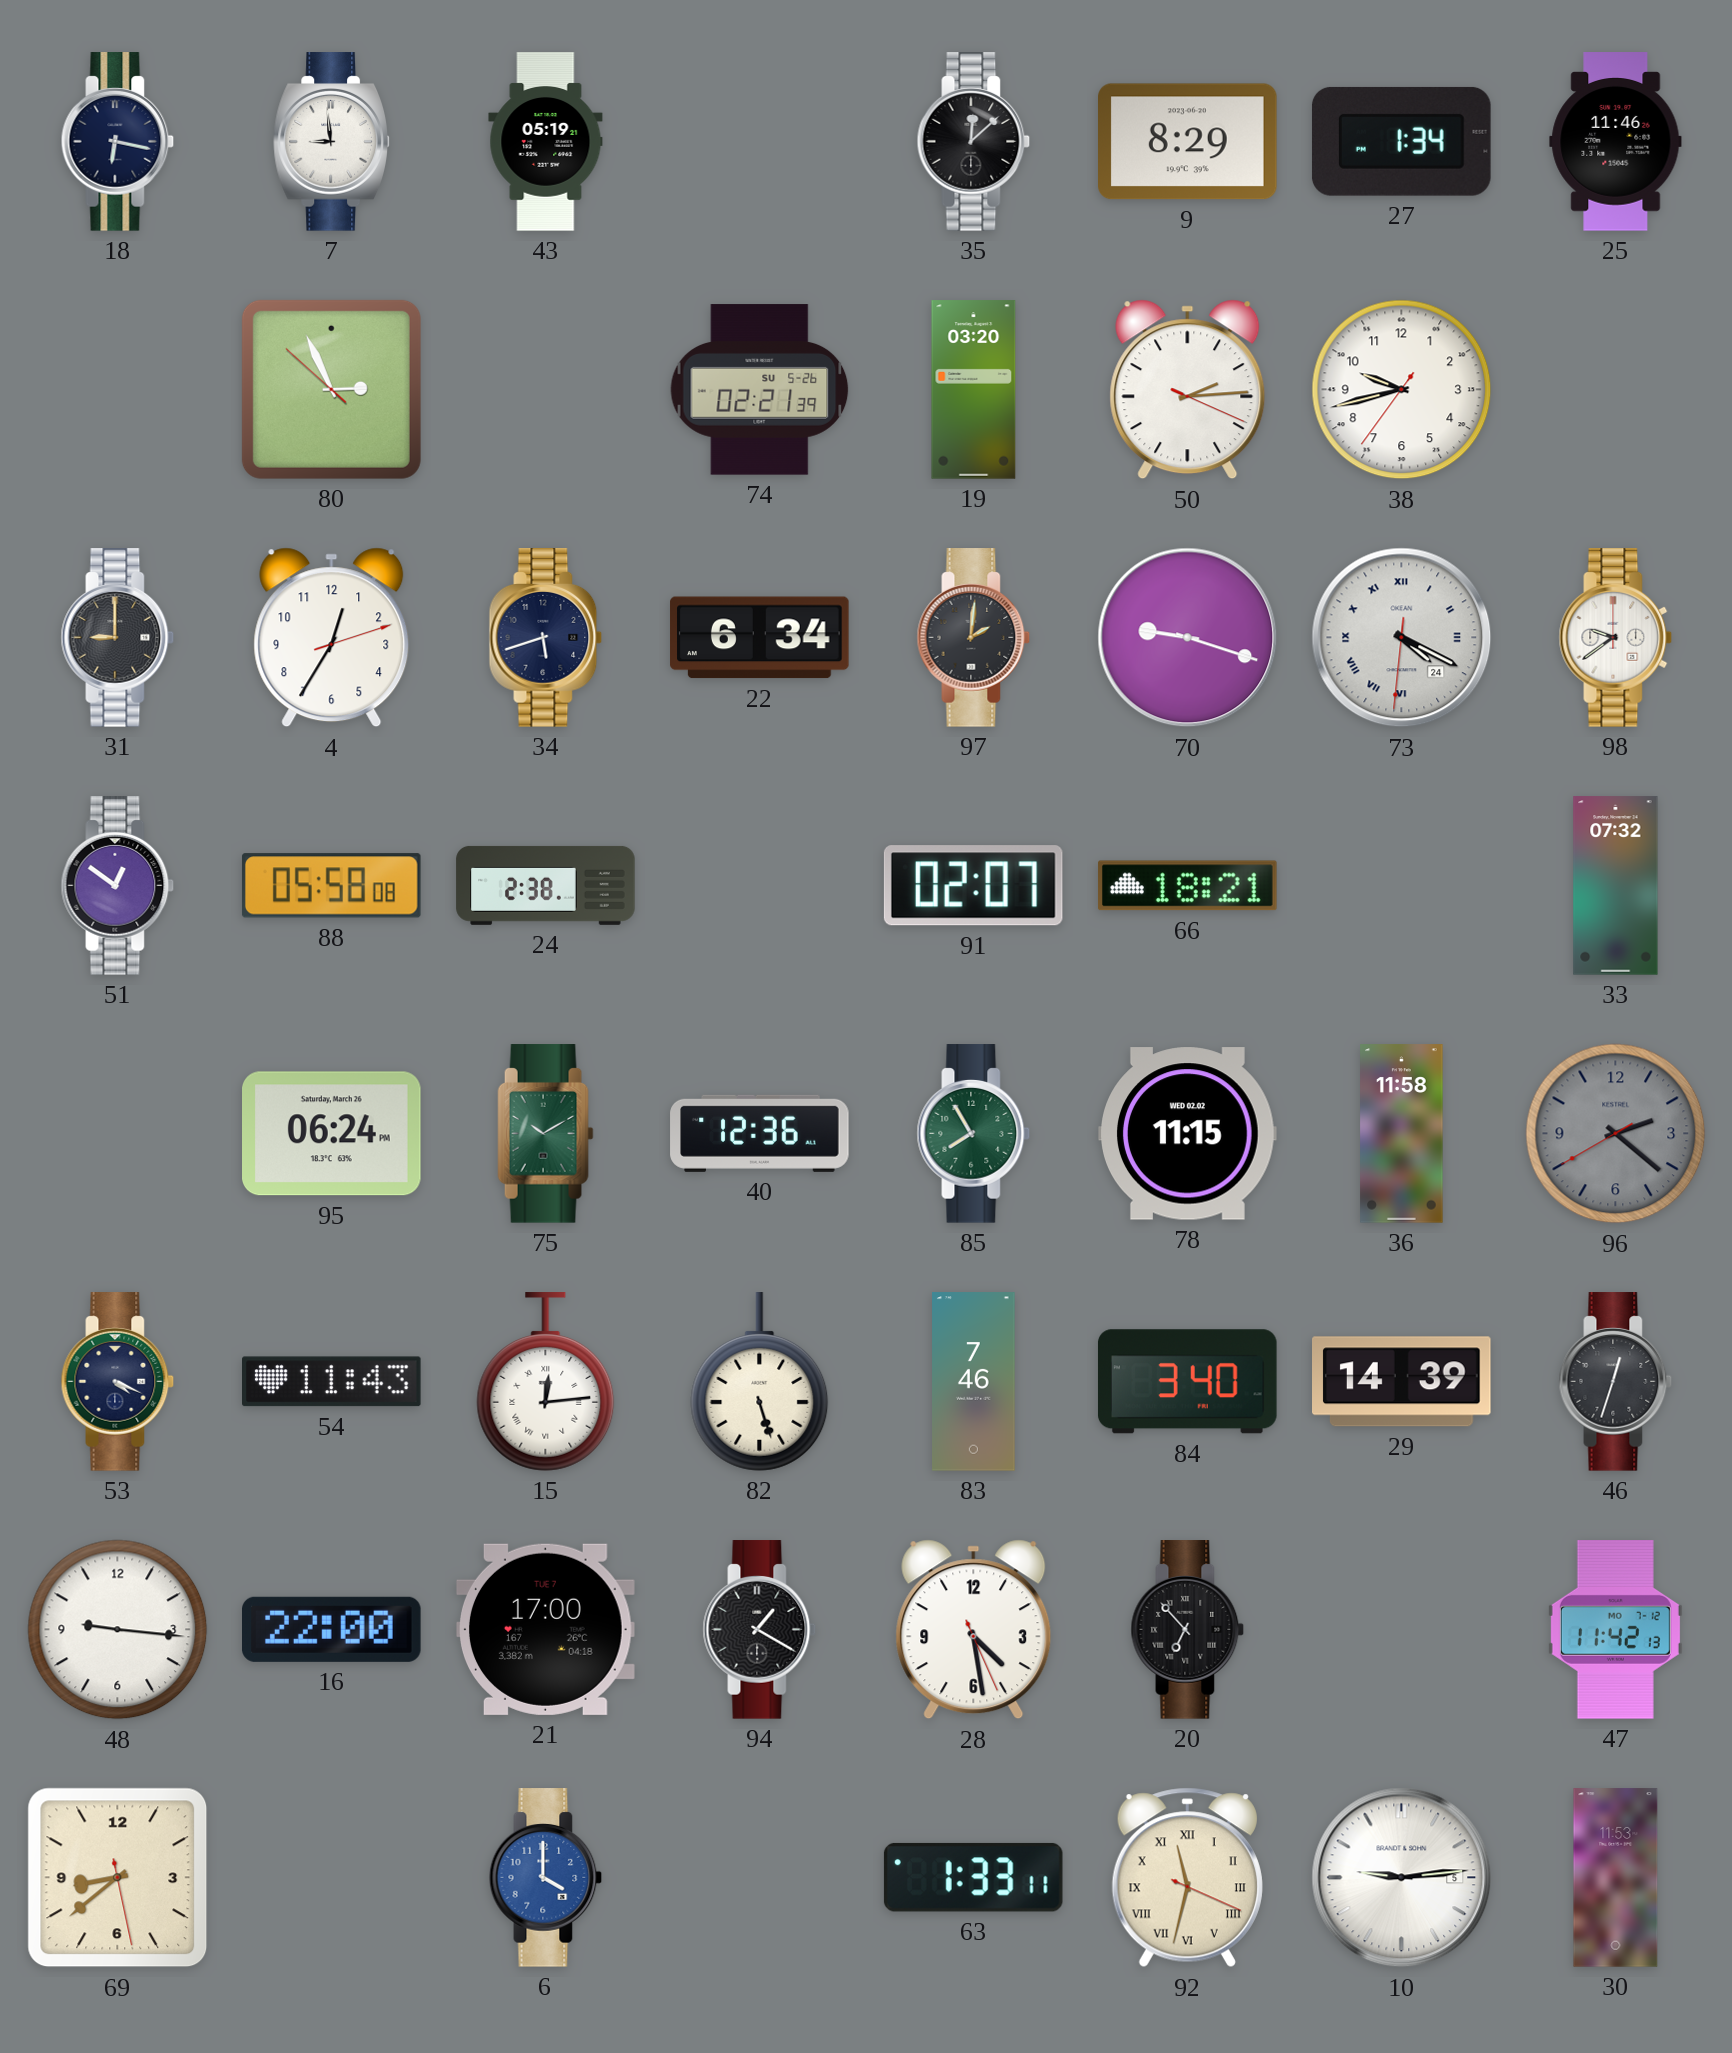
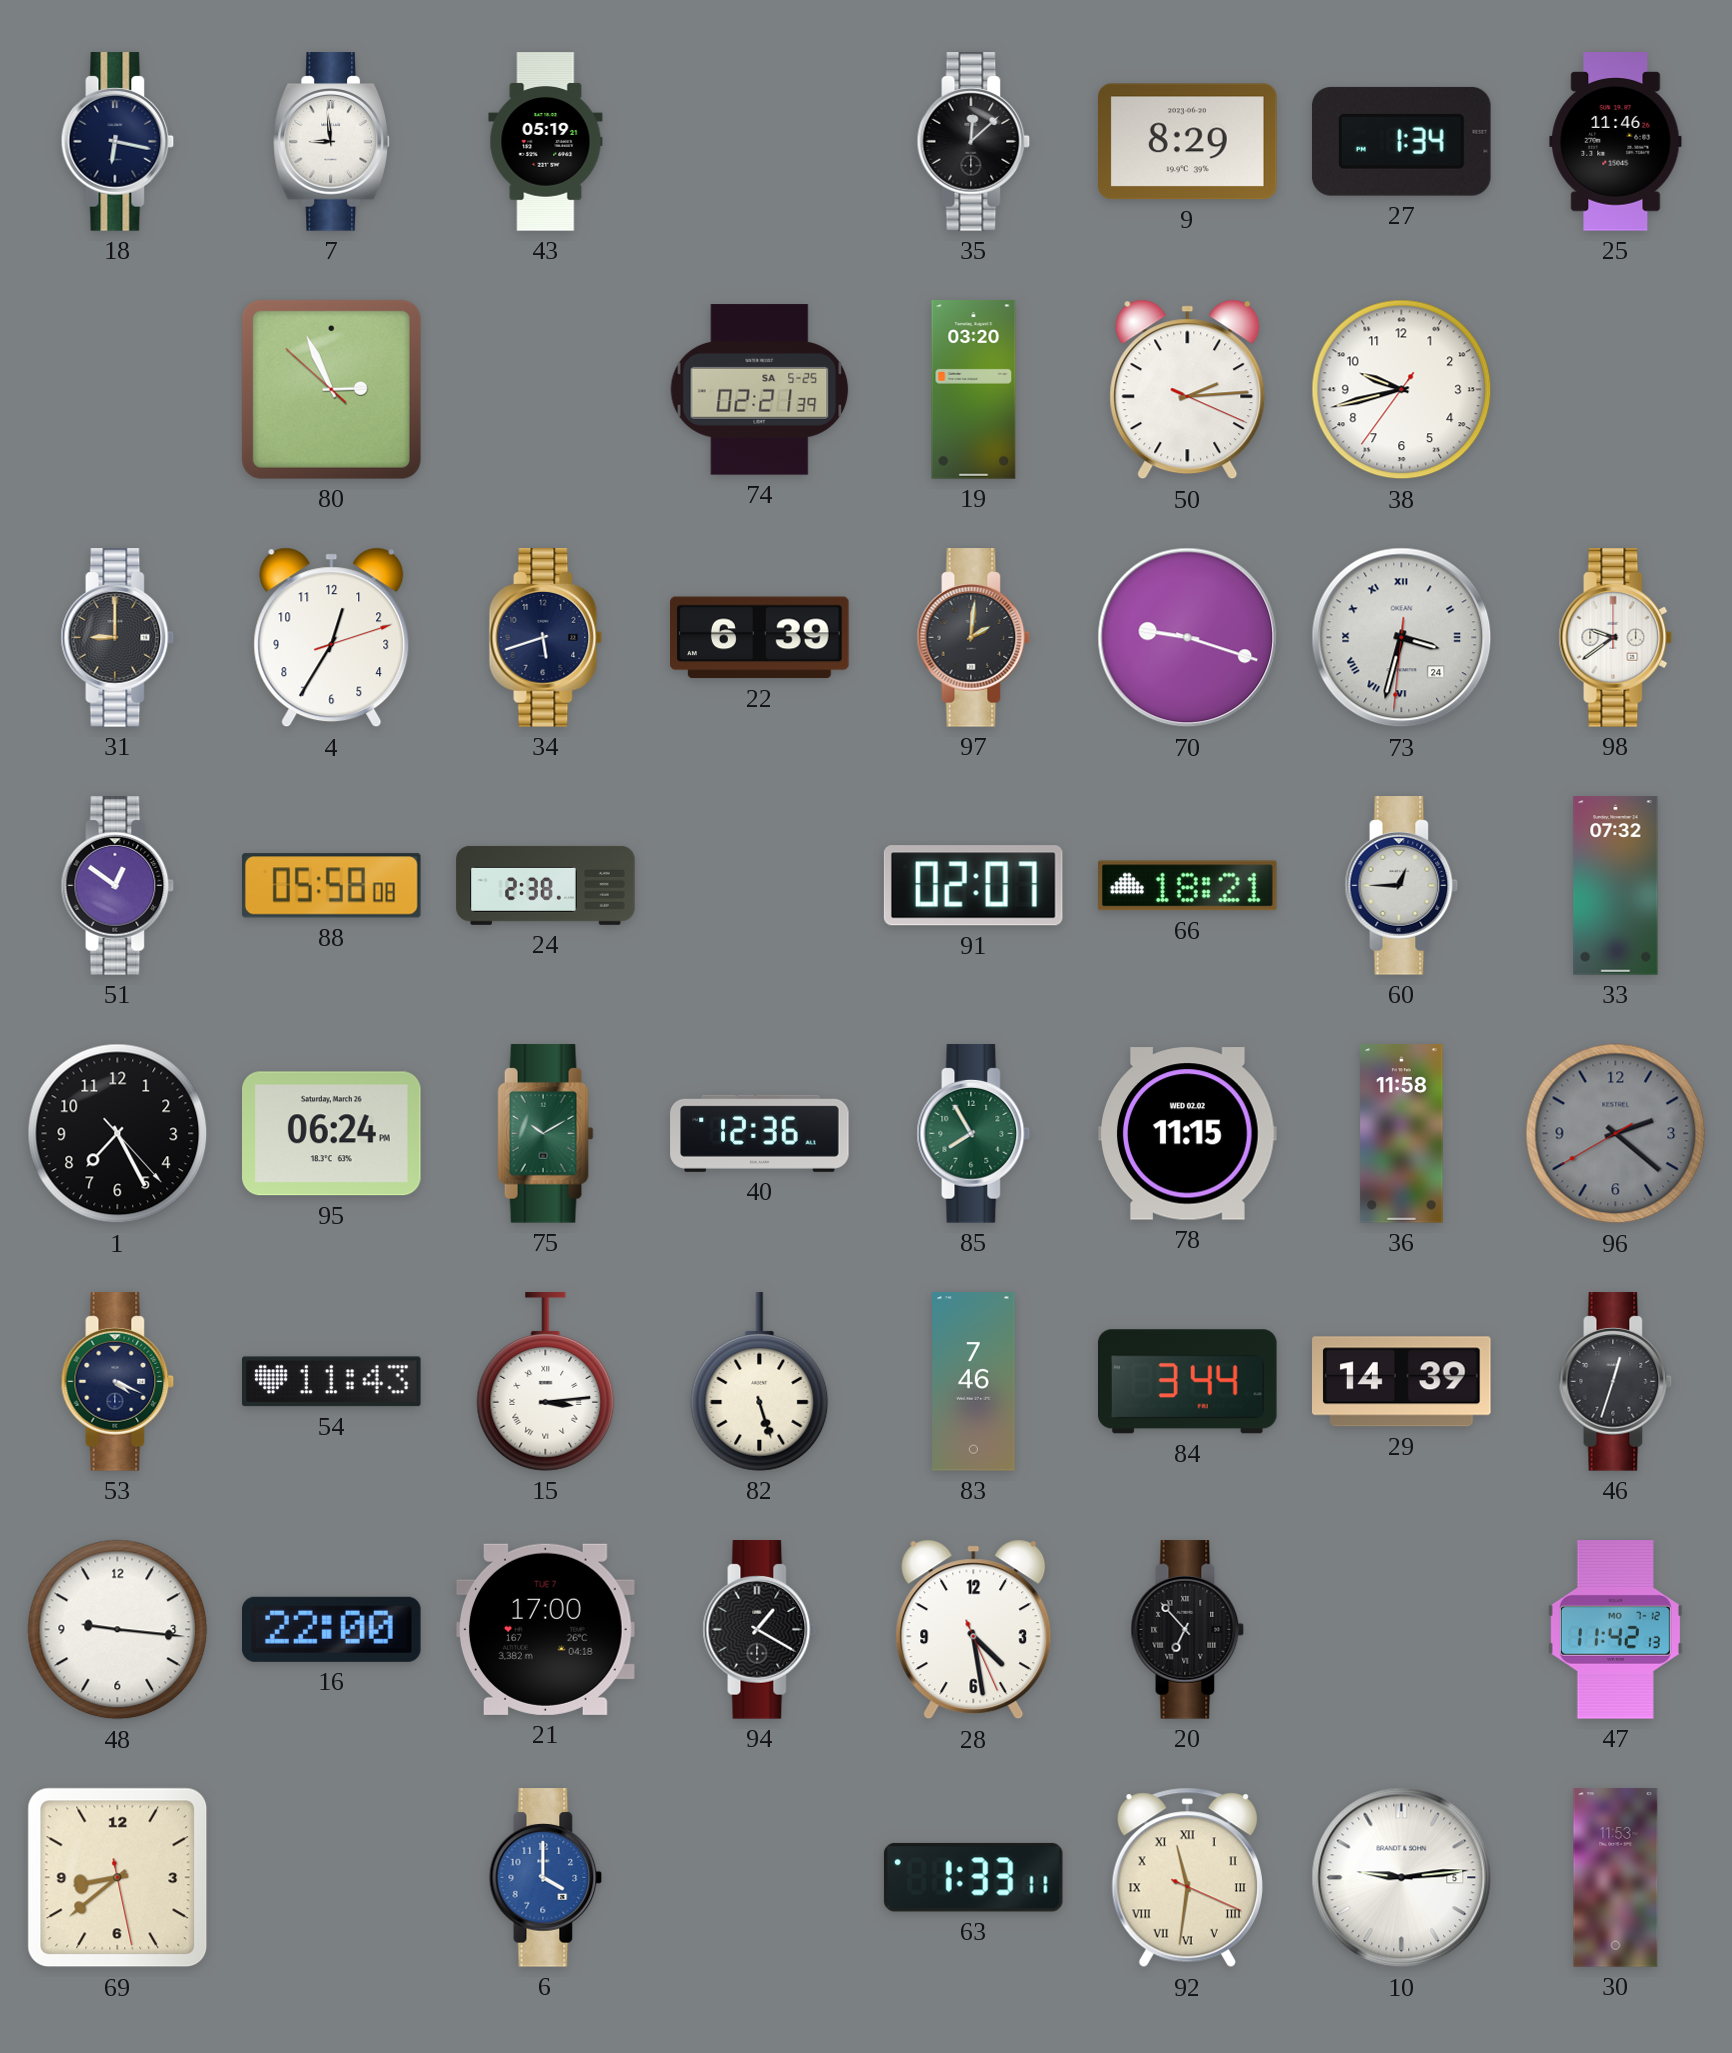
74 date: SU 5-26 -> SA 5-25
22: 6:34 -> 6:39
73: 4:19 -> 3:32
60: none -> 12:45
1: none -> 7:25
15: 12:14 -> 3:14
84: 3:40 -> 3:44
92: 11:32 -> 11:31
